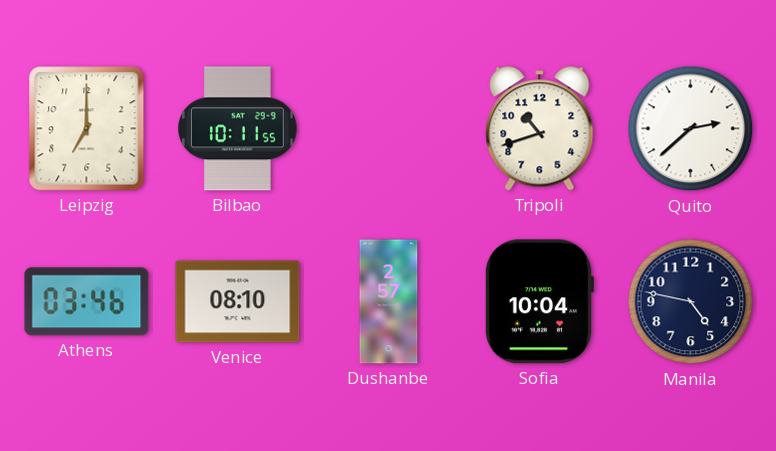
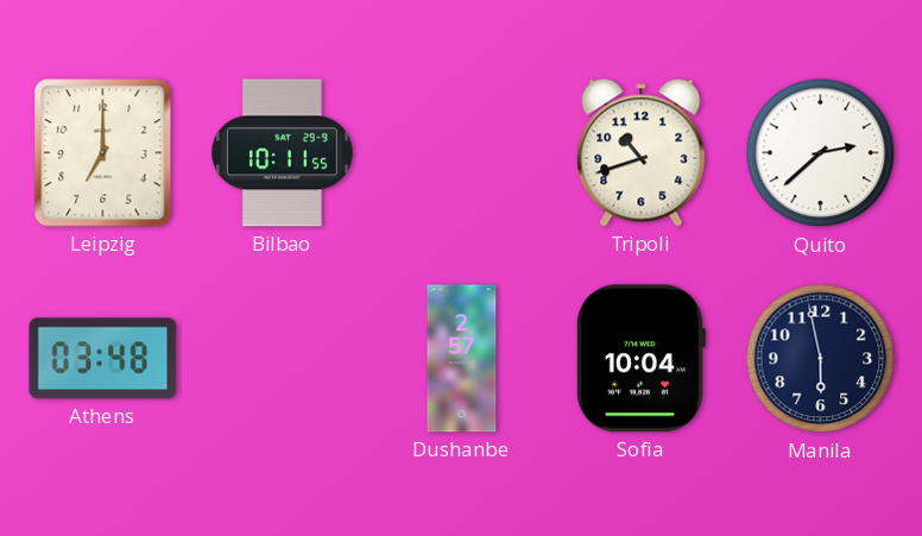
Athens: 03:46 -> 03:48
Venice: 08:10 -> none
Manila: 4:47 -> 5:58
